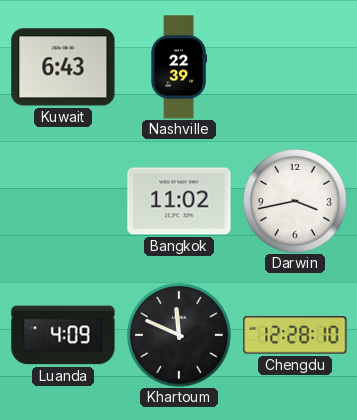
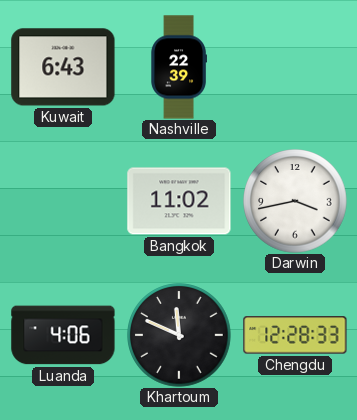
Luanda: 4:09 -> 4:06
Chengdu: 12:28:10 -> 12:28:33
